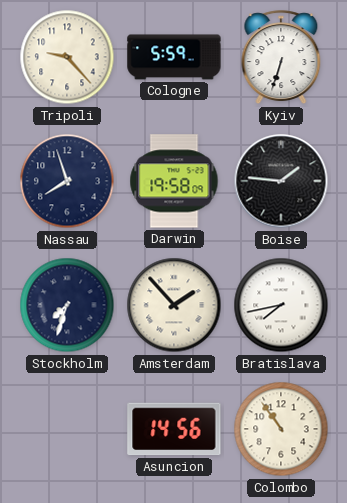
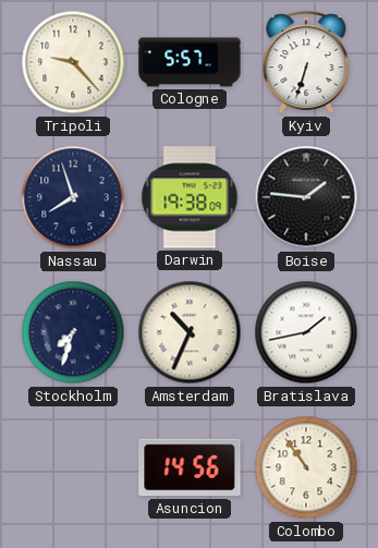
Cologne: 5:59 -> 5:57
Darwin: 19:58 -> 19:38
Amsterdam: 1:53 -> 10:34
Bratislava: 7:43 -> 1:43
